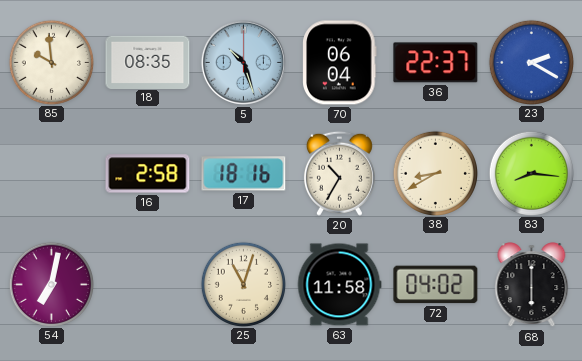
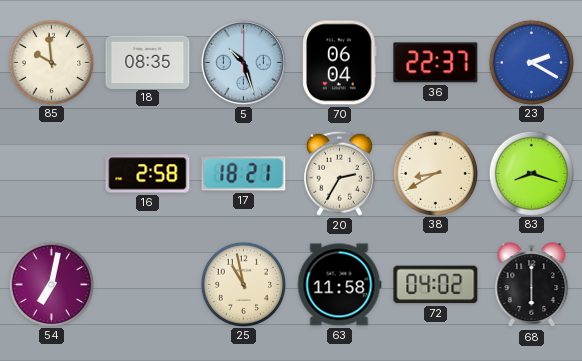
17: 18:16 -> 18:21
20: 10:35 -> 2:35
83: 8:16 -> 8:18
25: 11:03 -> 10:58
